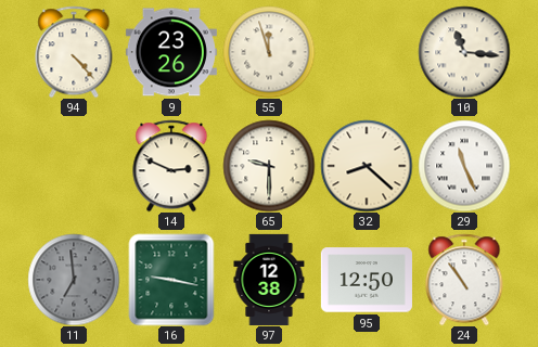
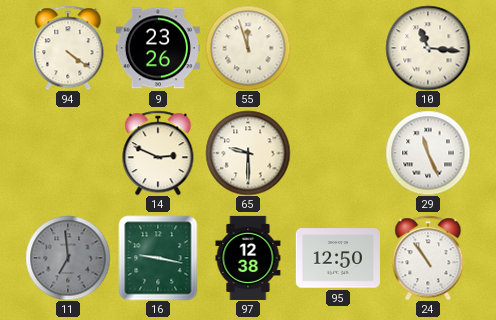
94: 4:23 -> 4:21
32: 8:22 -> none
